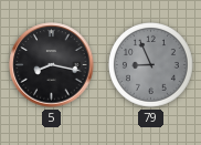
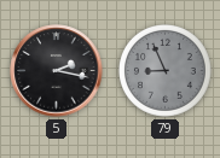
5: 8:17 -> 2:17
